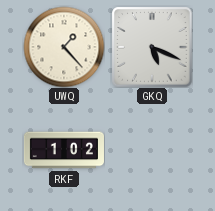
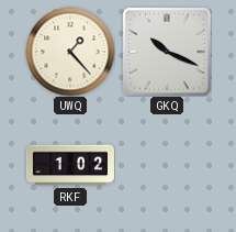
GKQ: 5:19 -> 10:19
